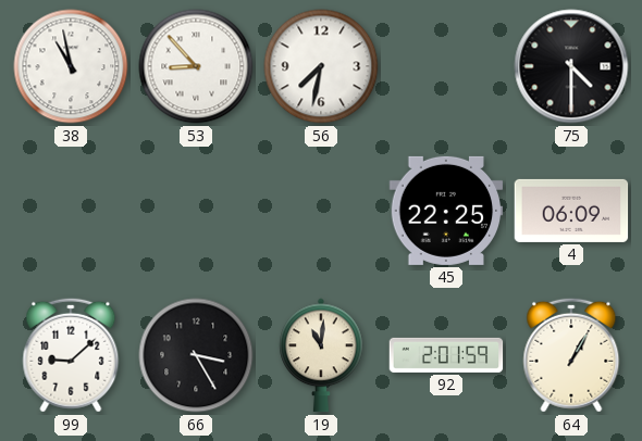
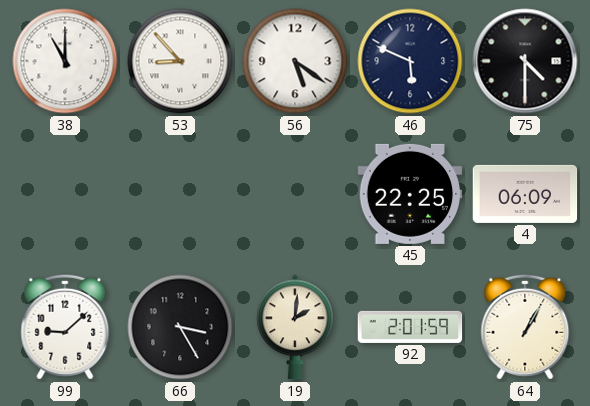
38: 10:58 -> 11:00
56: 7:32 -> 5:21
46: none -> 5:49
19: 11:01 -> 2:01
